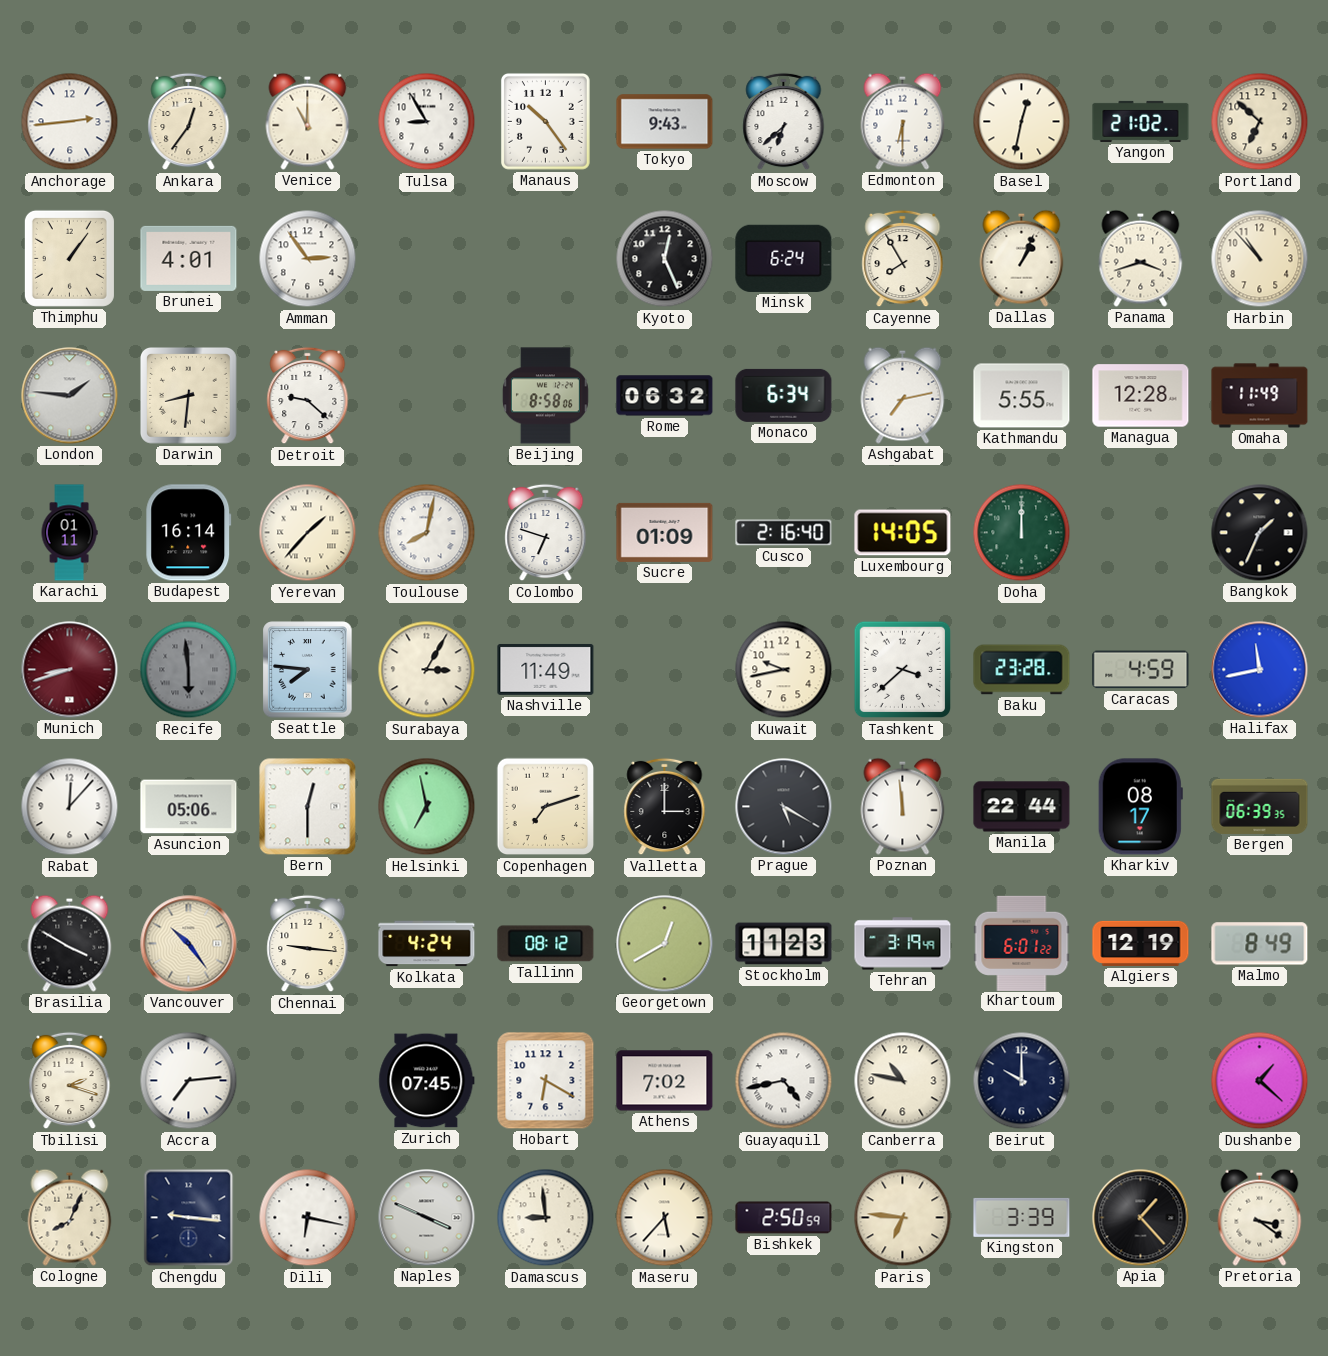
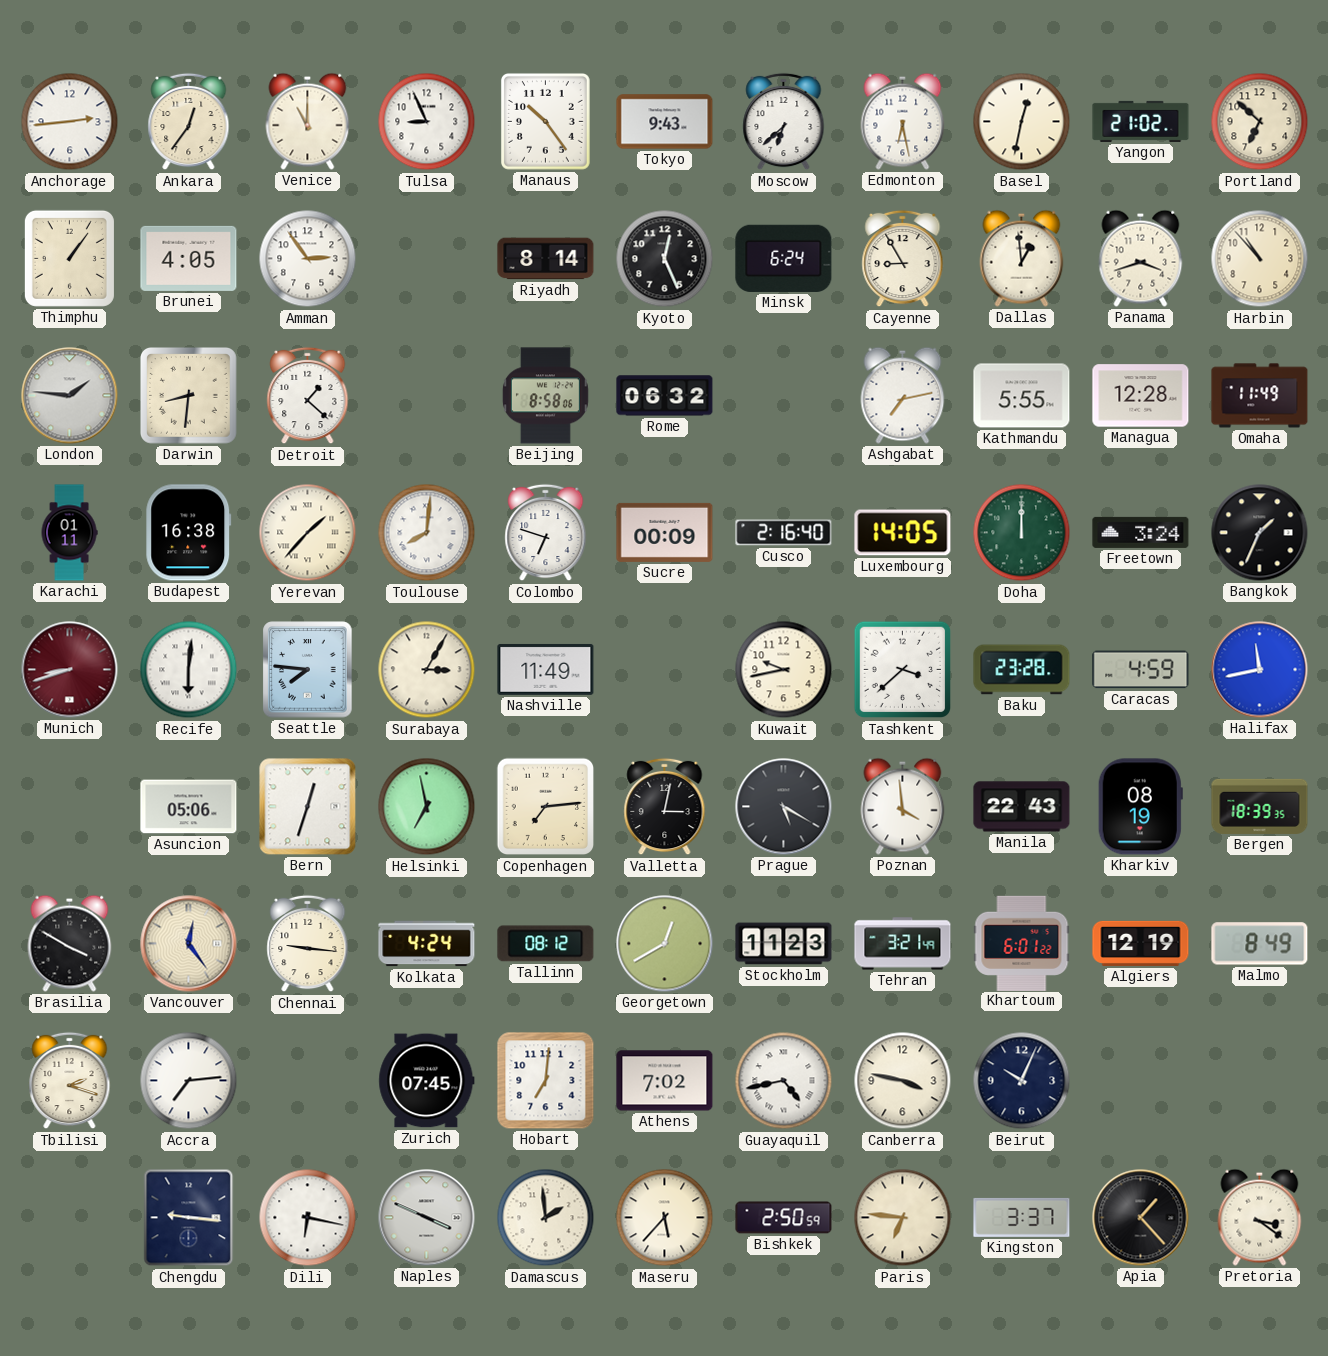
Tulsa: 8:55 -> 8:56
Edmonton: 6:30 -> 6:28
Brunei: 4:01 -> 4:05
Riyadh: none -> 8:14
Cayenne: 7:55 -> 8:55
Dallas: 1:04 -> 12:59
Detroit: 9:22 -> 1:22
Monaco: 6:34 -> none
Budapest: 16:14 -> 16:38
Toulouse: 8:02 -> 8:01
Sucre: 01:09 -> 00:09
Freetown: none -> 3:24
Recife: 5:59 -> 6:01
Recife dial: grey -> white
Rabat: 12:07 -> none
Bern: 12:30 -> 12:33
Copenhagen: 7:12 -> 7:14
Valletta: 3:00 -> 3:02
Poznan: 11:59 -> 3:59
Manila: 22:44 -> 22:43
Kharkiv: 08:17 -> 08:19
Bergen: 06:39 -> 18:39
Vancouver: 10:24 -> 12:24
Tehran: 3:19 -> 3:21
Hobart: 6:20 -> 7:01
Canberra: 10:47 -> 3:47
Beirut: 10:00 -> 10:04
Dushanbe: 1:22 -> none
Cologne: 8:04 -> none
Damascus: 8:59 -> 1:59
Kingston: 3:39 -> 3:37
